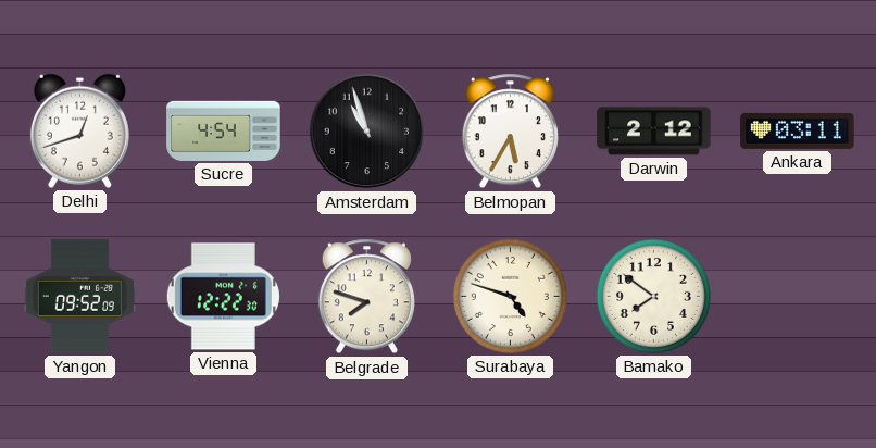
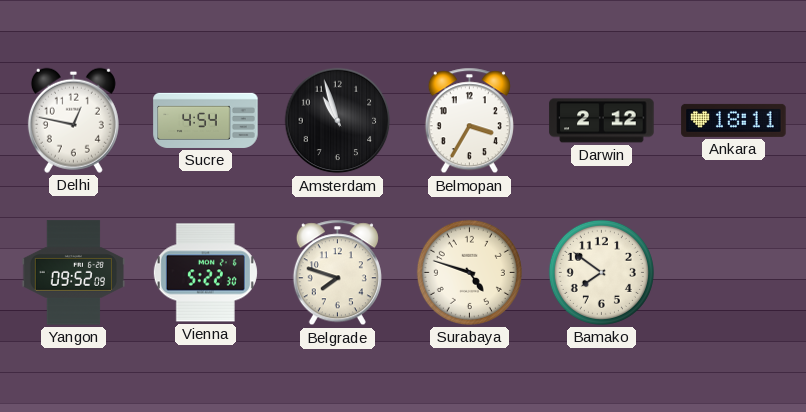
Delhi: 12:42 -> 12:47
Belmopan: 5:35 -> 3:35
Ankara: 03:11 -> 18:11
Vienna: 12:22 -> 5:22
